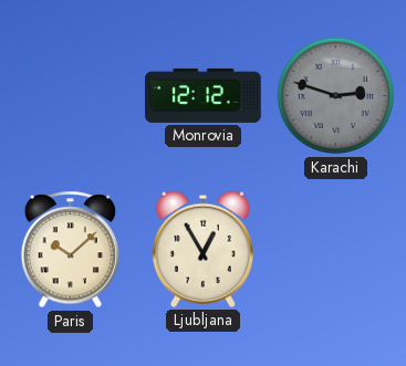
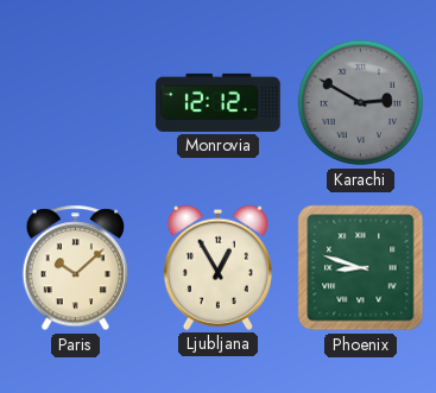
Karachi: 2:48 -> 2:50
Phoenix: none -> 8:48
